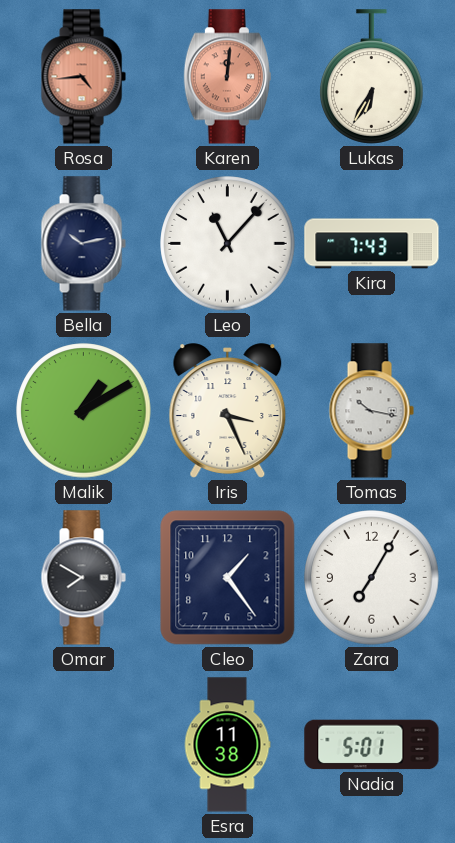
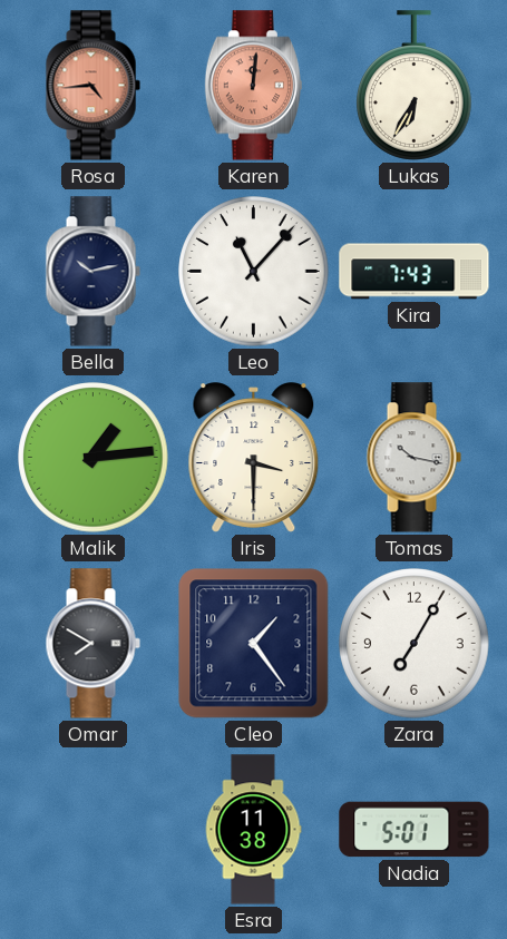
Malik: 1:10 -> 1:14
Iris: 3:26 -> 3:30
